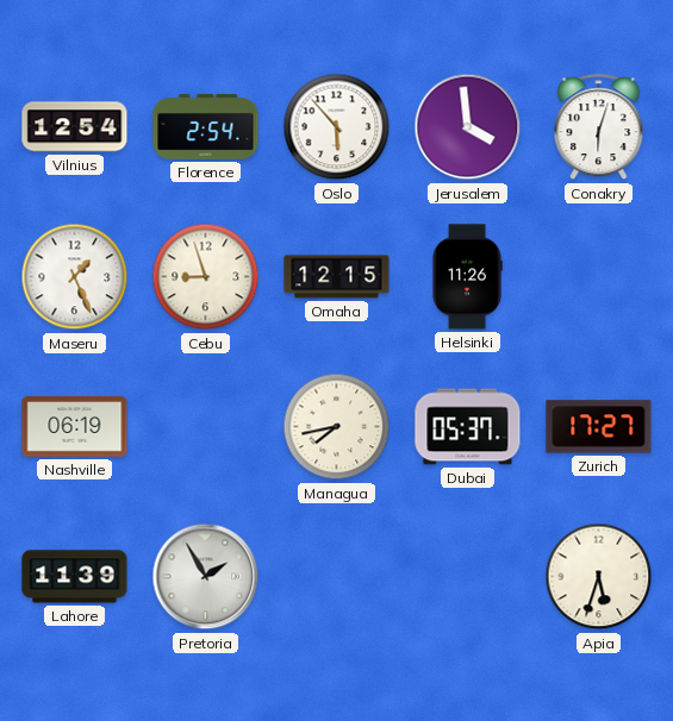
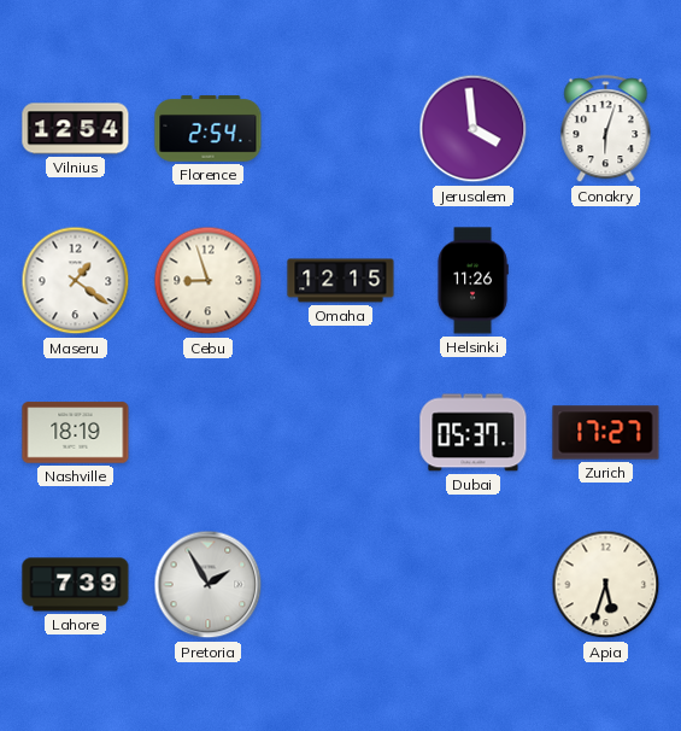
Oslo: 5:53 -> none
Maseru: 1:26 -> 1:21
Nashville: 06:19 -> 18:19
Managua: 7:43 -> none
Lahore: 11:39 -> 7:39
